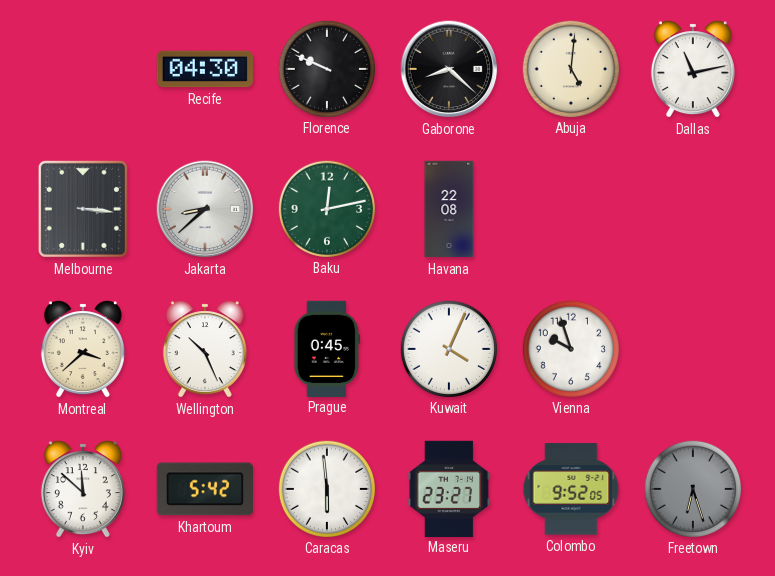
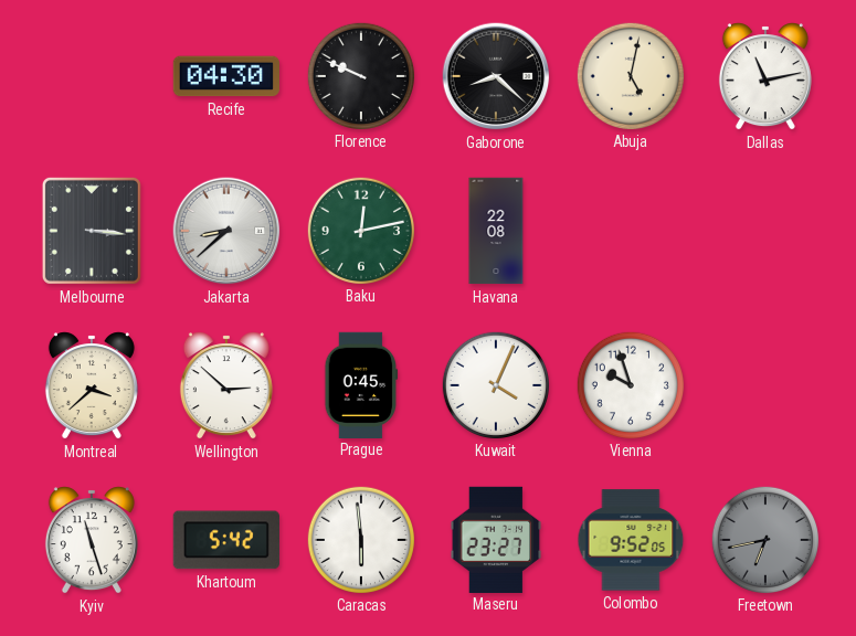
Abuja: 5:01 -> 5:02
Wellington: 10:26 -> 2:52
Kyiv: 11:52 -> 11:27
Freetown: 6:27 -> 6:43
